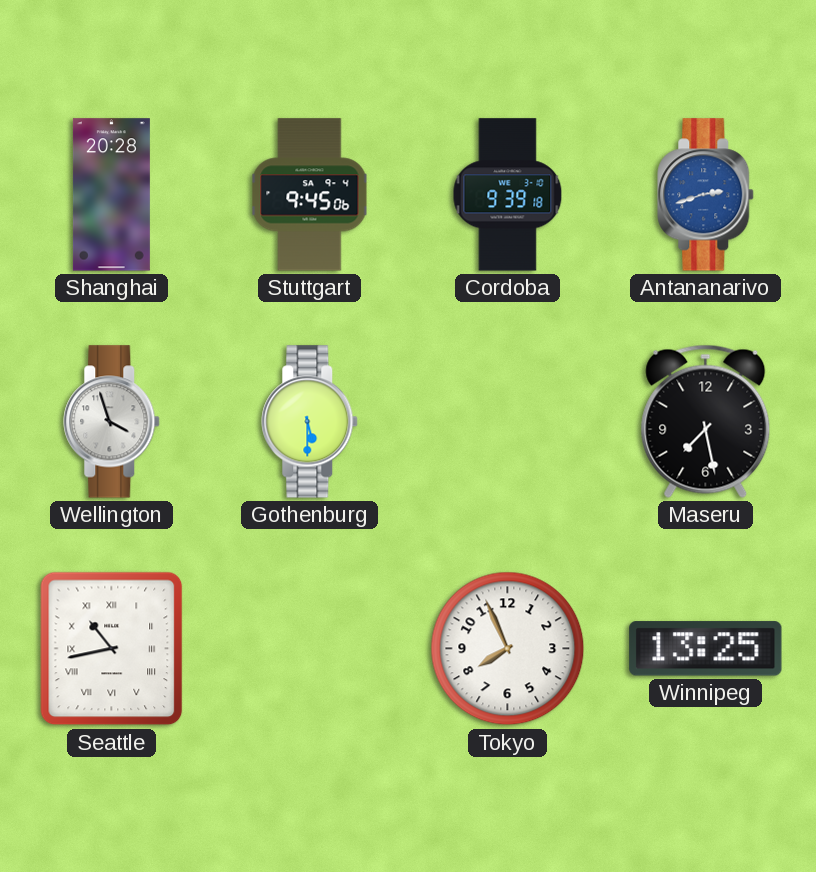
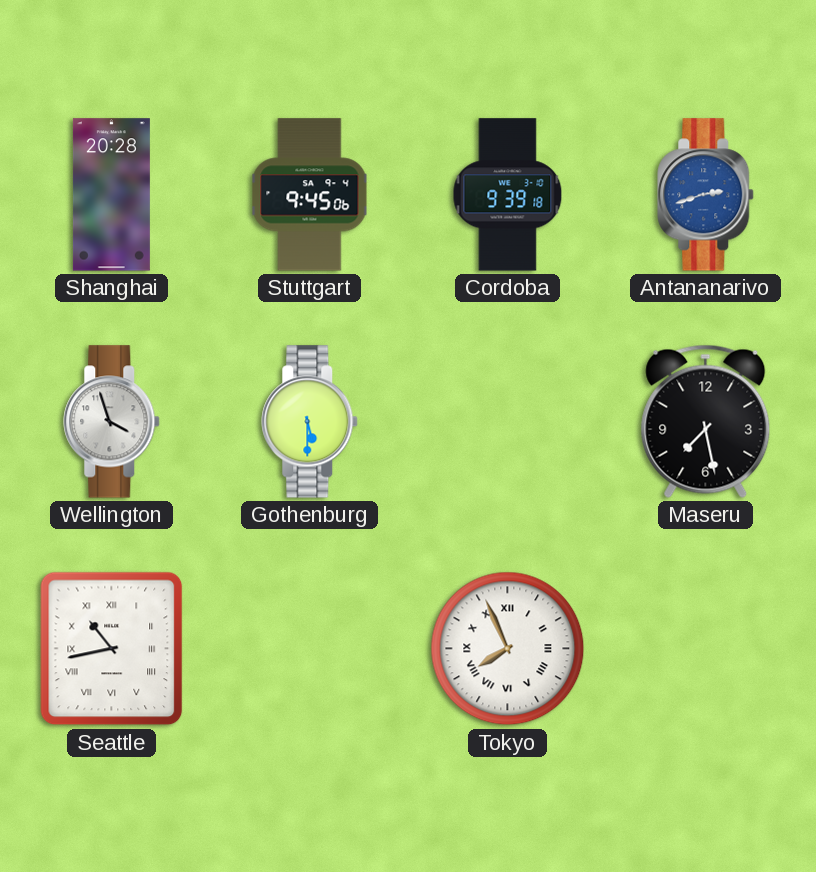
Tokyo numerals: Arabic -> Roman
Winnipeg: 13:25 -> none
